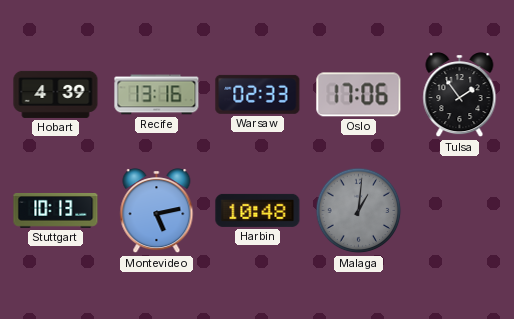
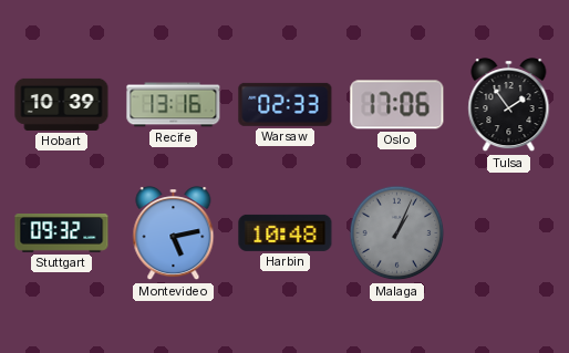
Hobart: 4:39 -> 10:39
Stuttgart: 10:13 -> 09:32
Malaga: 1:01 -> 1:04
